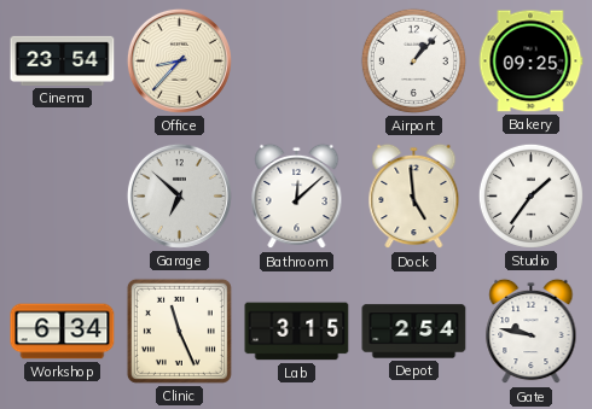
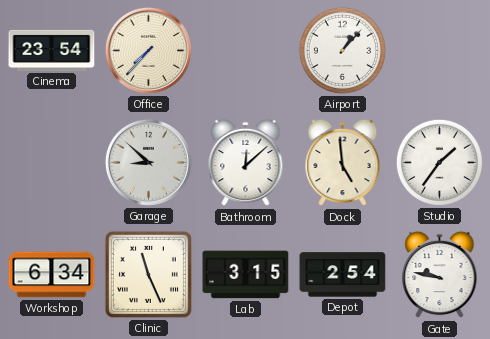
Office: 8:37 -> 7:37
Bakery: 09:25 -> none
Garage: 6:52 -> 8:52
